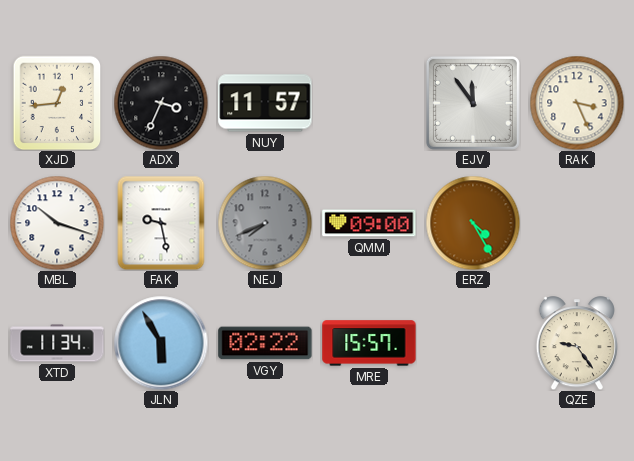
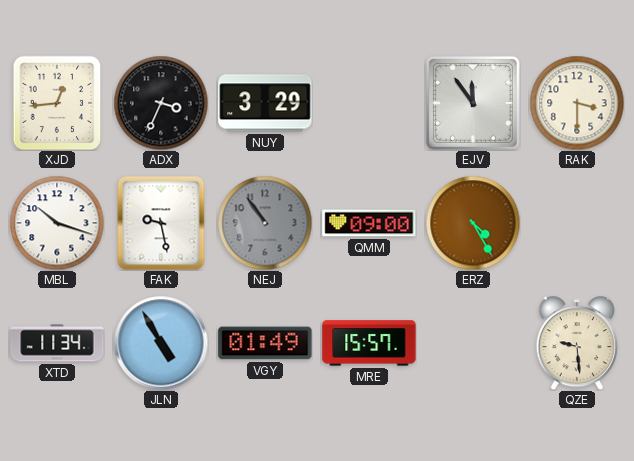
NUY: 11:57 -> 3:29
RAK: 3:26 -> 3:30
NEJ: 7:41 -> 10:54
JLN: 5:55 -> 4:55
VGY: 02:22 -> 01:49
QZE: 9:24 -> 9:29
